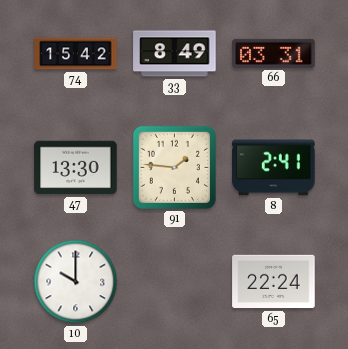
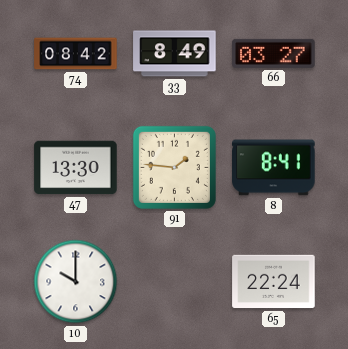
74: 15:42 -> 08:42
66: 03:31 -> 03:27
8: 2:41 -> 8:41
